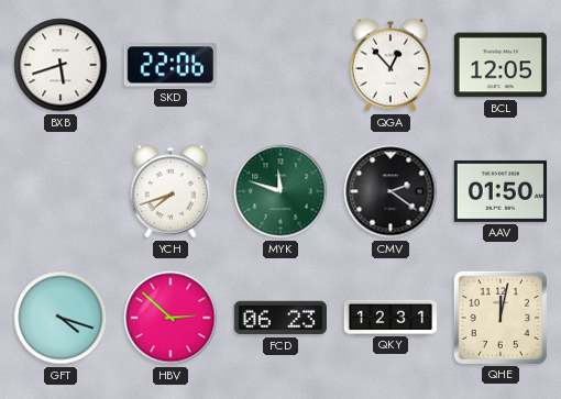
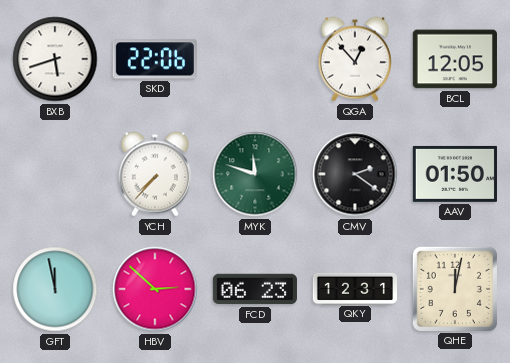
YCH: 7:42 -> 7:37
GFT: 4:18 -> 11:58
